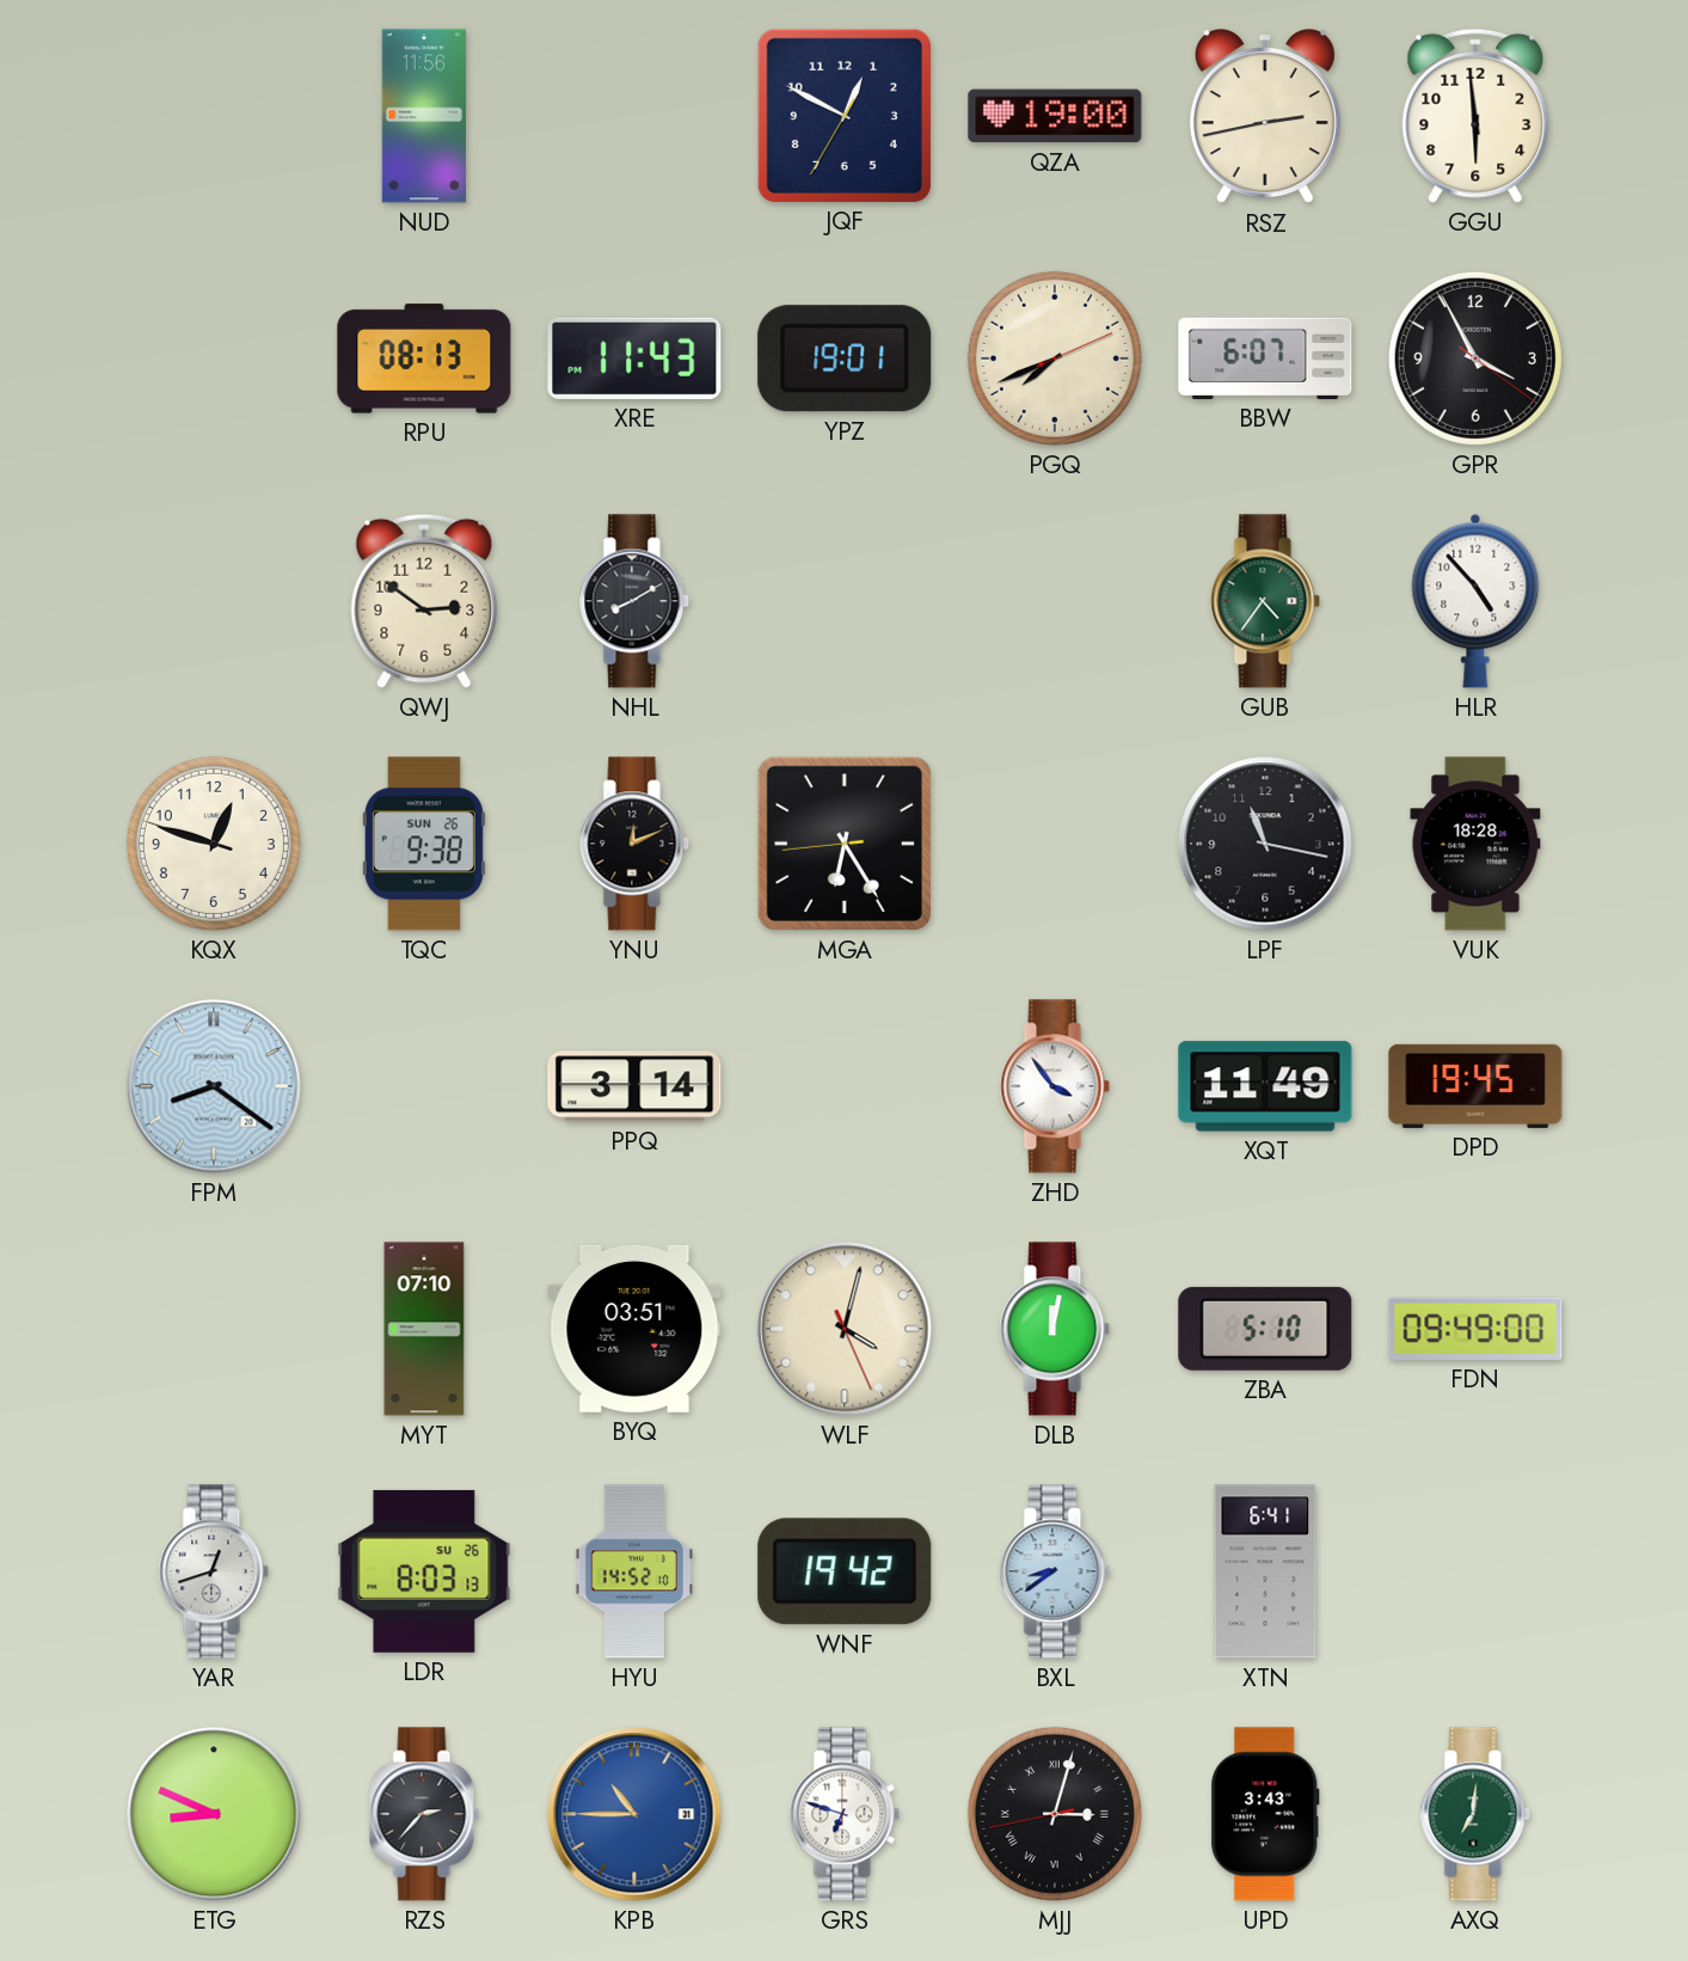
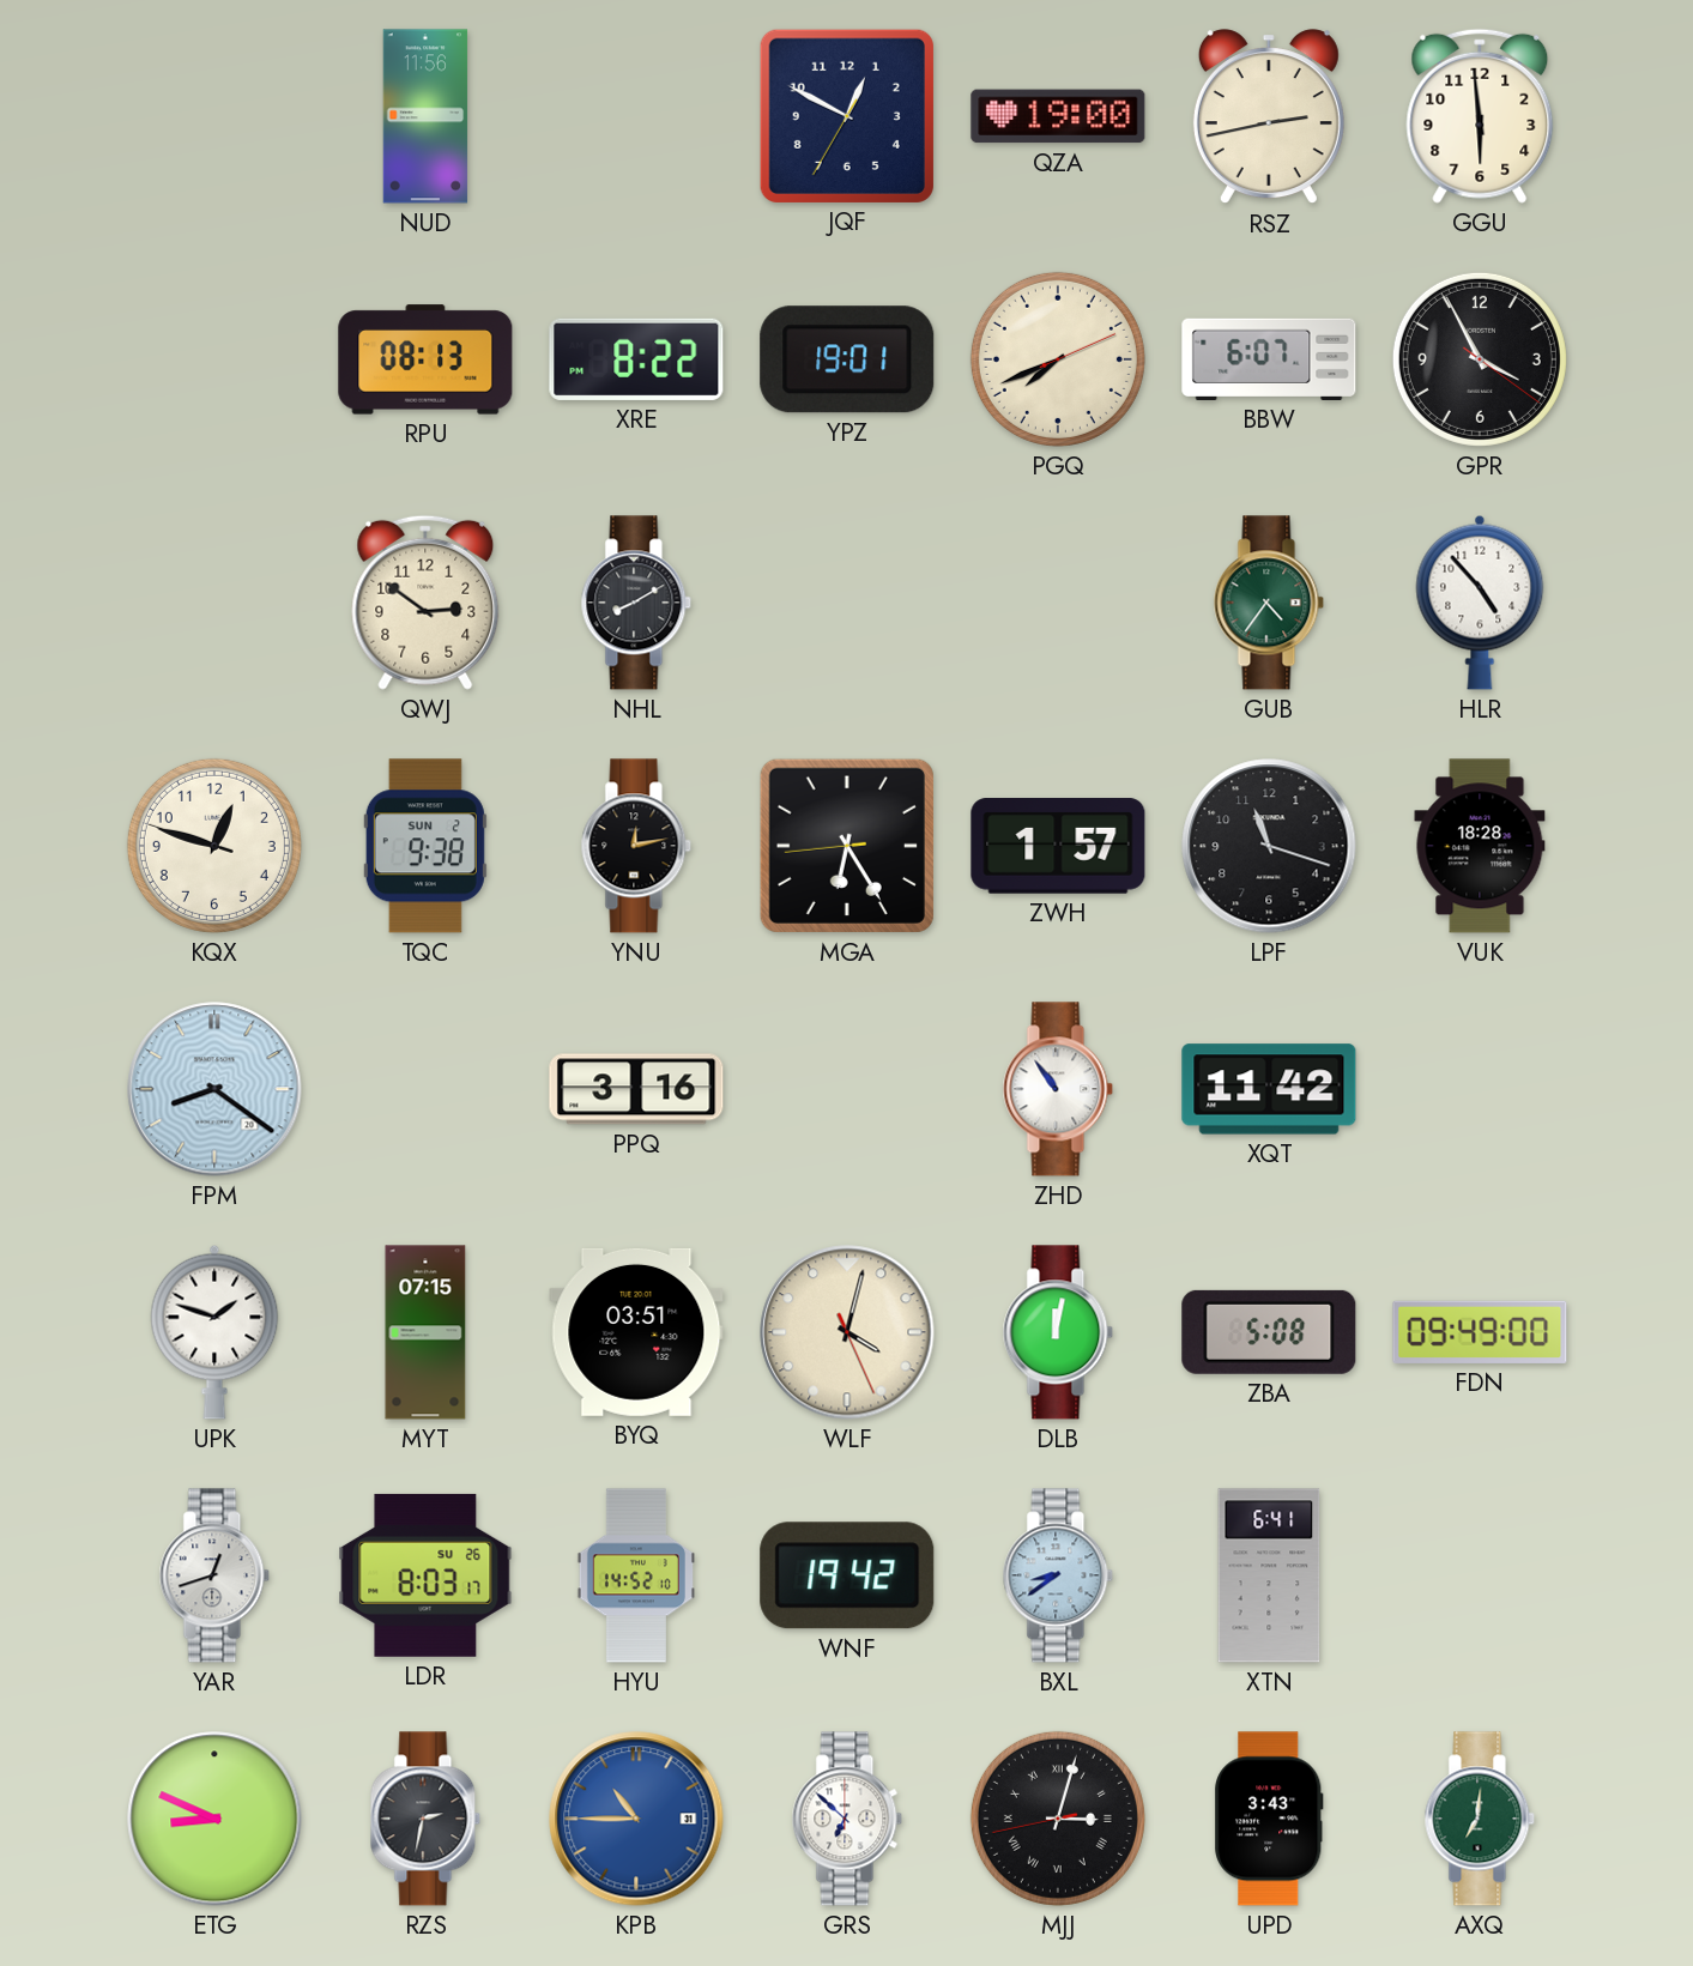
XRE: 11:43 -> 8:22
TQC date: SUN 26 -> SUN 2
YNU: 12:11 -> 12:13
ZWH: none -> 1:57
LPF: 11:17 -> 11:18
PPQ: 3:14 -> 3:16
ZHD: 3:54 -> 10:54
XQT: 11:49 -> 11:42
DPD: 19:45 -> none
UPK: none -> 1:48
MYT: 07:10 -> 07:15
ZBA: 5:10 -> 5:08
LDR: 8:03:13 -> 8:03:17
RZS: 2:37 -> 2:32
GRS: 6:48 -> 6:52
